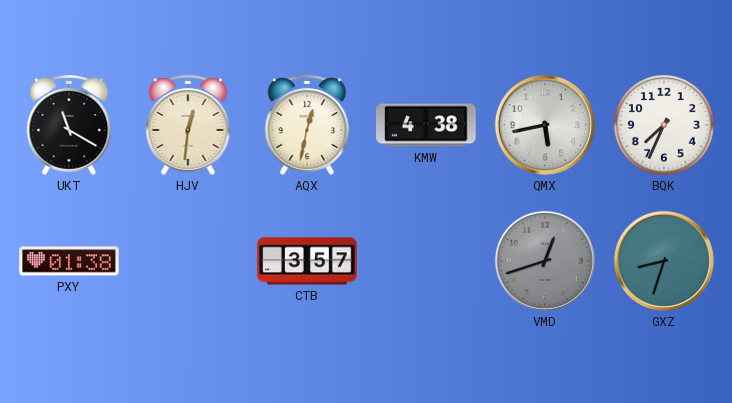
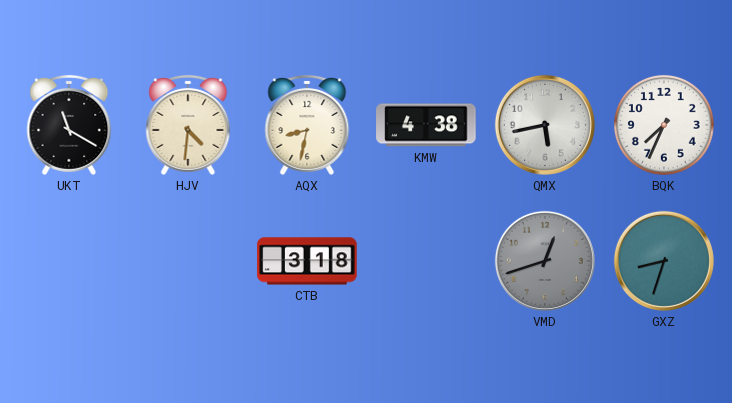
HJV: 12:31 -> 4:31
AQX: 12:32 -> 8:32
PXY: 01:38 -> none
CTB: 3:57 -> 3:18
